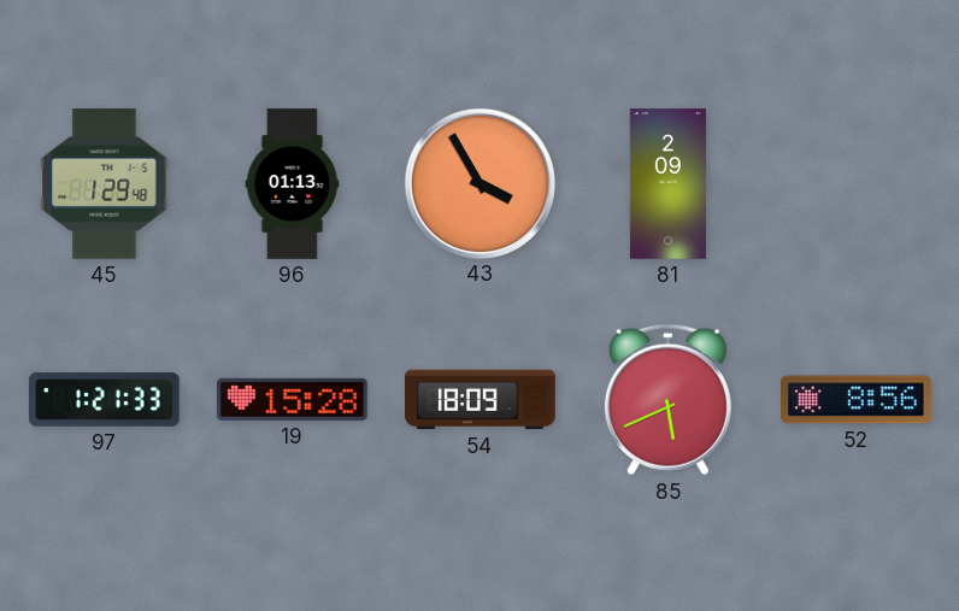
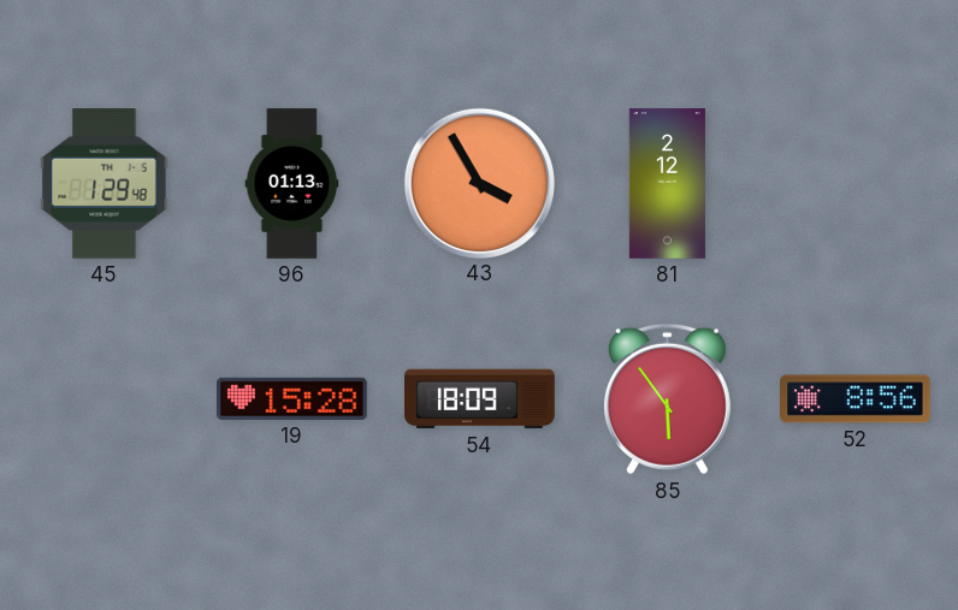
81: 2:09 -> 2:12
97: 1:21 -> none
85: 5:41 -> 5:54
